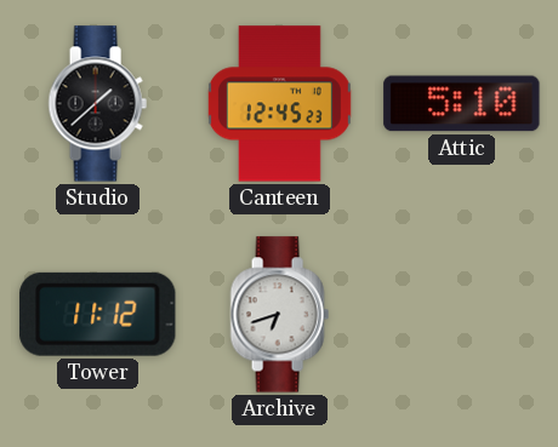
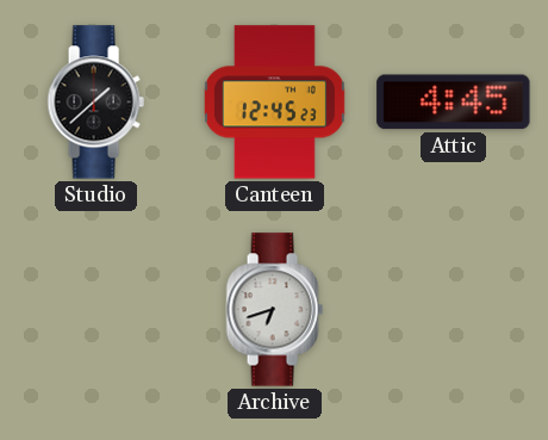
Attic: 5:10 -> 4:45
Tower: 11:12 -> none
